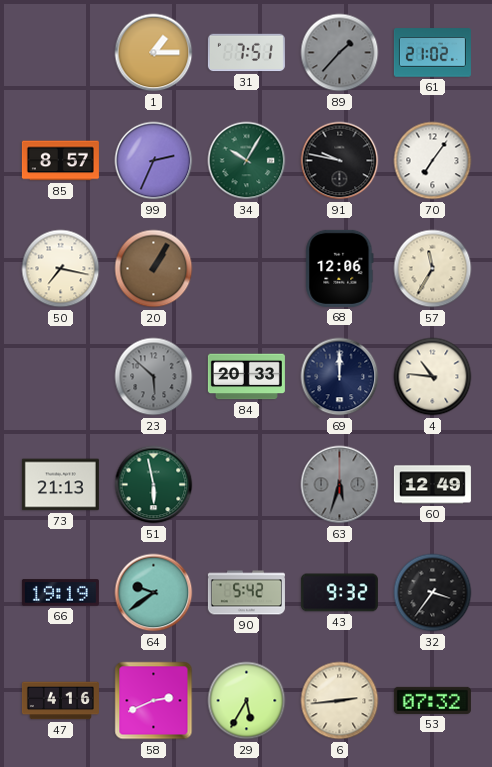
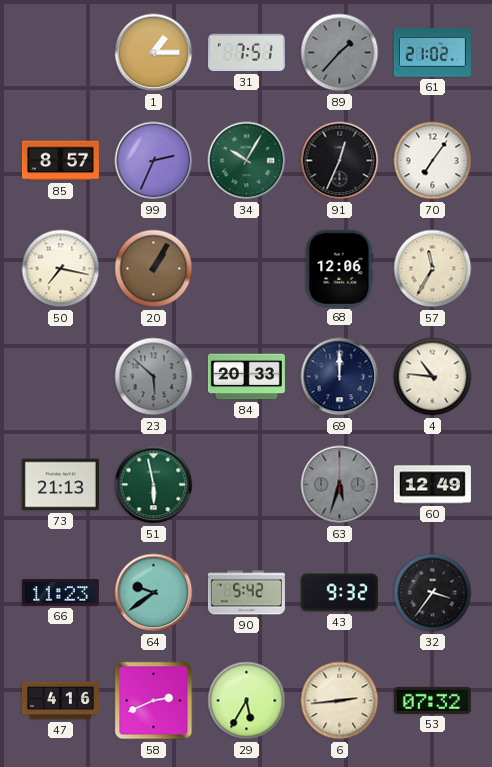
91: 9:47 -> 12:34
66: 19:19 -> 11:23
